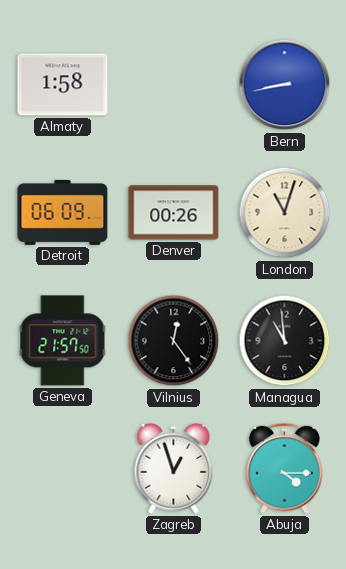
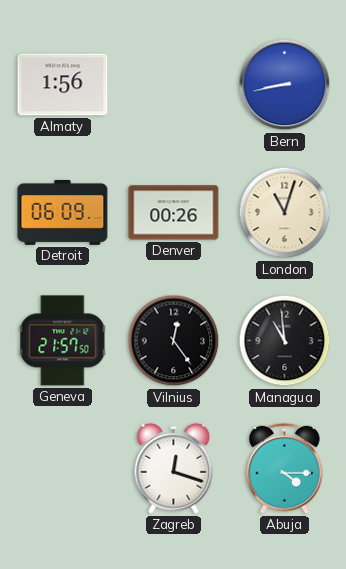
Almaty: 1:58 -> 1:56
Zagreb: 12:57 -> 12:18
